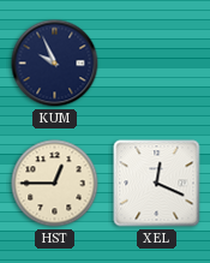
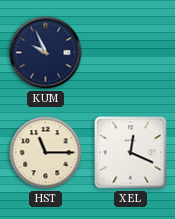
HST: 12:45 -> 11:15
